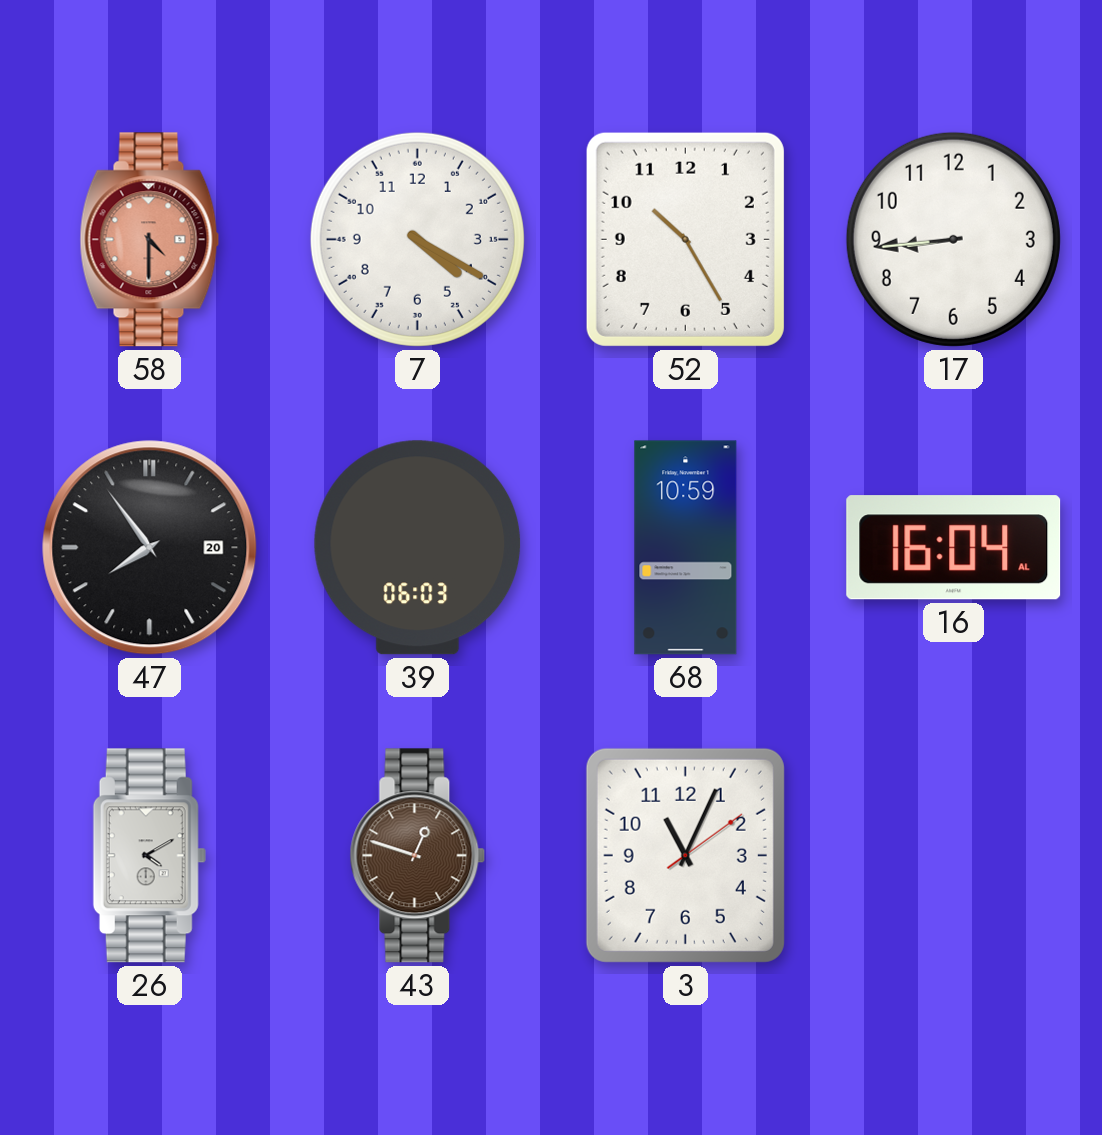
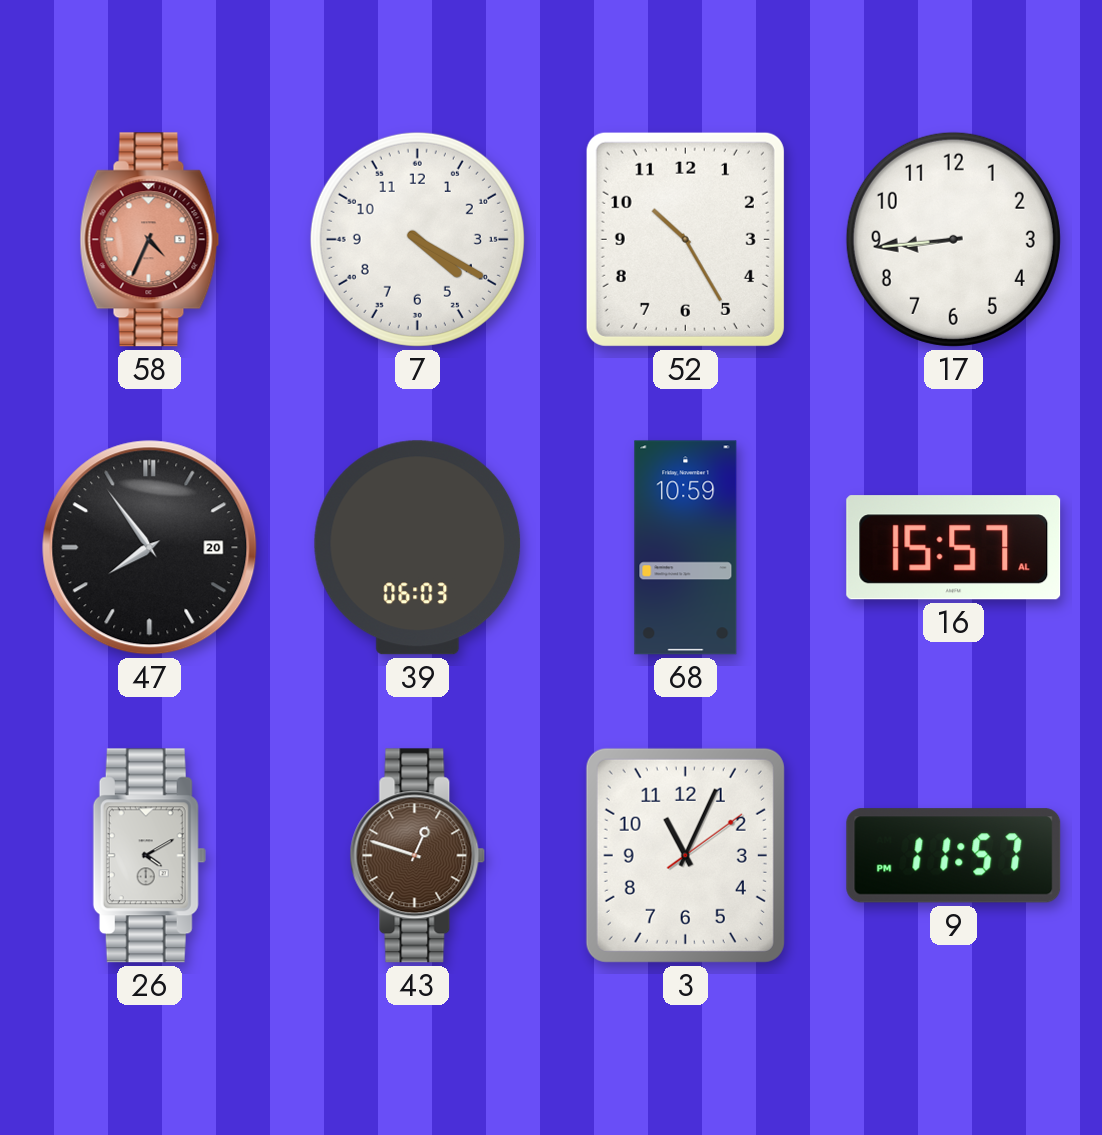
58: 4:30 -> 4:34
16: 16:04 -> 15:57
9: none -> 11:57
